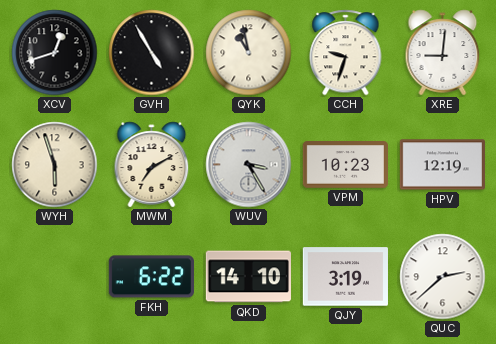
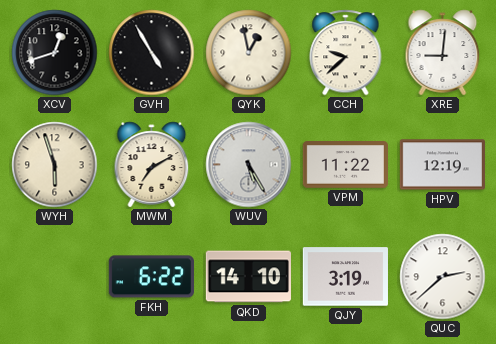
QYK: 10:58 -> 12:58
CCH: 9:33 -> 9:38
WUV: 3:25 -> 5:25
VPM: 10:23 -> 11:22
